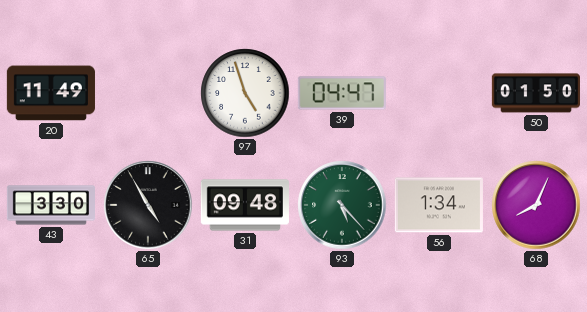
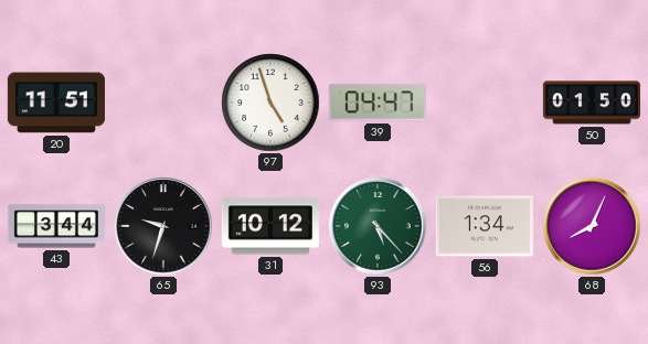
20: 11:49 -> 11:51
43: 3:30 -> 3:44
65: 4:55 -> 9:33
31: 09:48 -> 10:12
